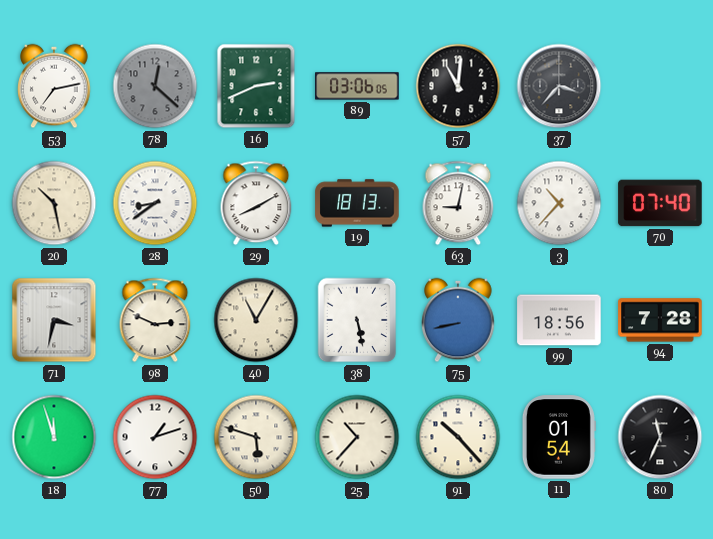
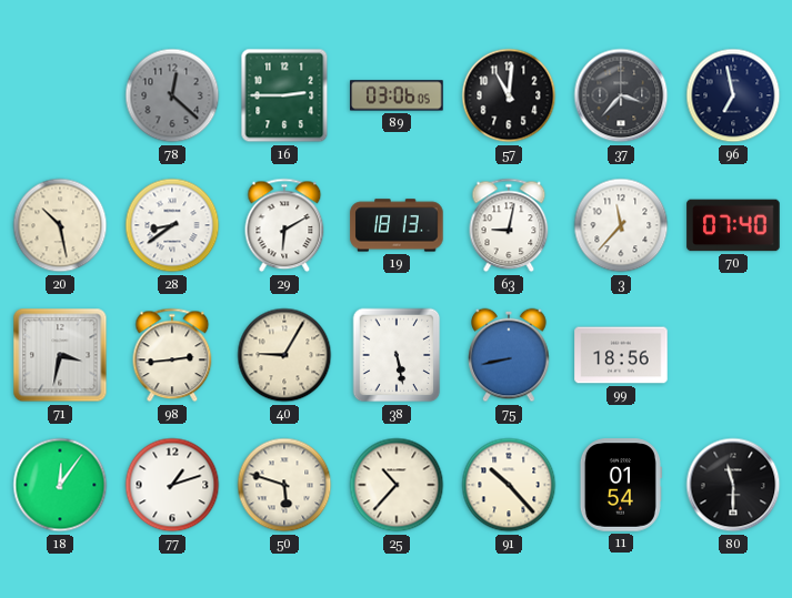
53: 7:13 -> none
16: 2:41 -> 2:45
96: none -> 6:58
29: 8:10 -> 6:10
3: 10:37 -> 11:37
98: 2:49 -> 2:44
40: 11:05 -> 9:05
94: 7:28 -> none
18: 11:57 -> 12:06
80: 11:34 -> 11:30
